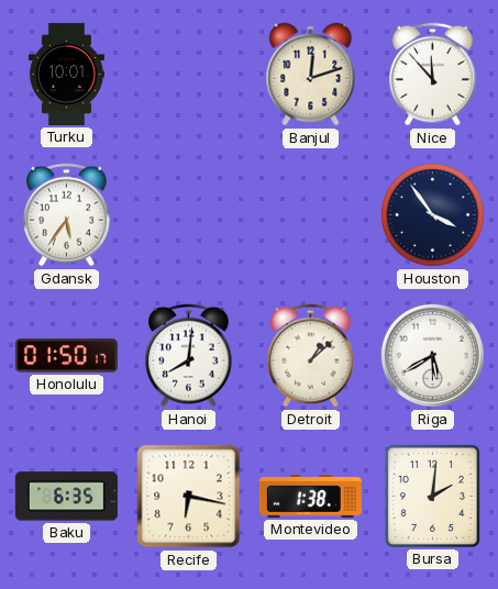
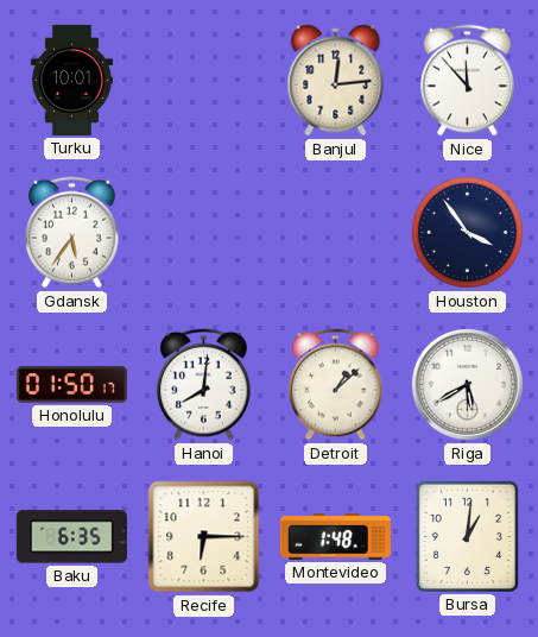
Banjul: 12:12 -> 12:14
Recife: 6:17 -> 6:15
Montevideo: 1:38 -> 1:48
Bursa: 2:01 -> 1:01
